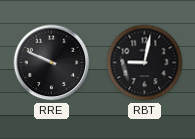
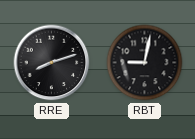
RRE: 9:49 -> 8:12
